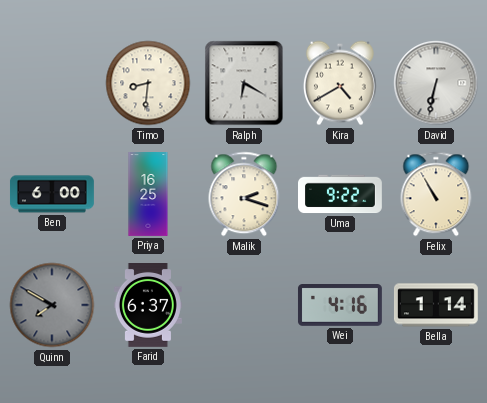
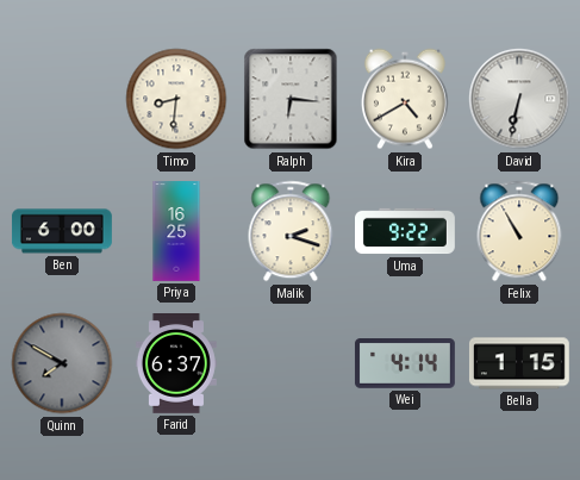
Ralph: 6:20 -> 6:16
Wei: 4:16 -> 4:14
Bella: 1:14 -> 1:15
